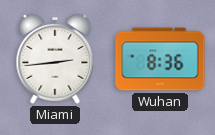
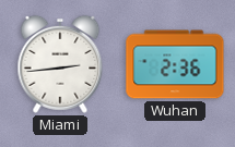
Wuhan: 8:36 -> 2:36
